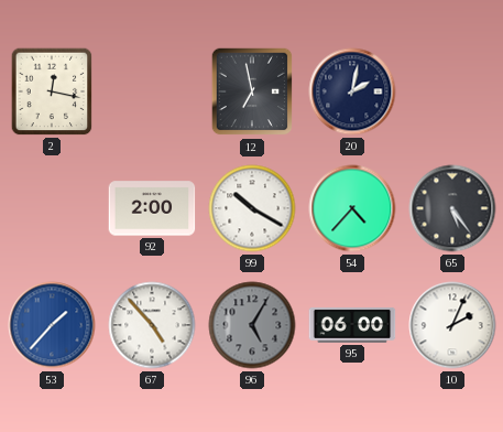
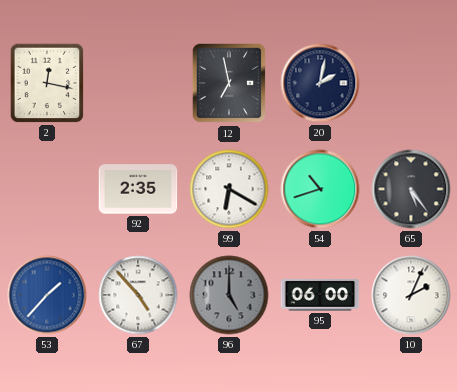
92: 2:00 -> 2:35
99: 10:20 -> 6:20
54: 4:37 -> 10:42
96: 5:05 -> 5:00
